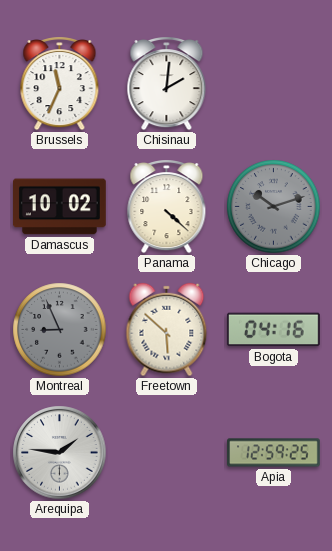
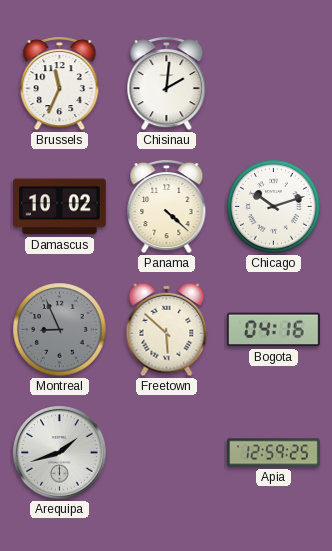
Chicago dial: grey -> white
Arequipa: 1:46 -> 1:42
